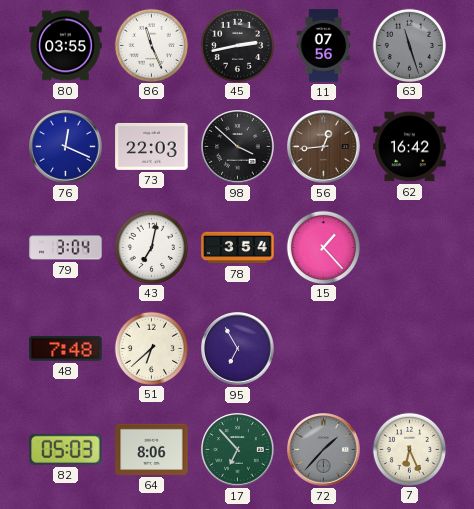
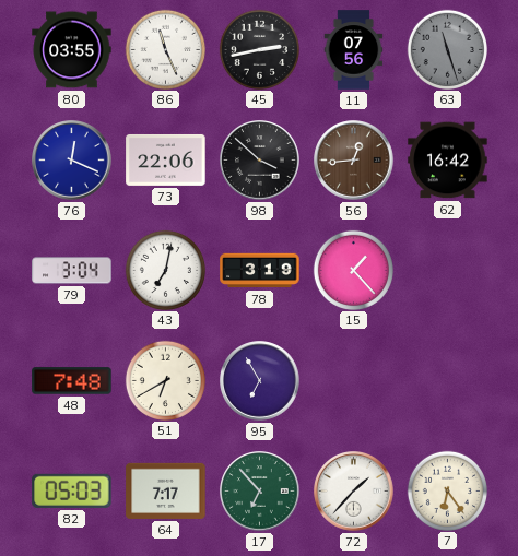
73: 22:03 -> 22:06
78: 3:54 -> 3:19
51: 6:38 -> 6:40
64: 8:06 -> 7:17
72 dial: grey -> white
7: 6:26 -> 6:24
